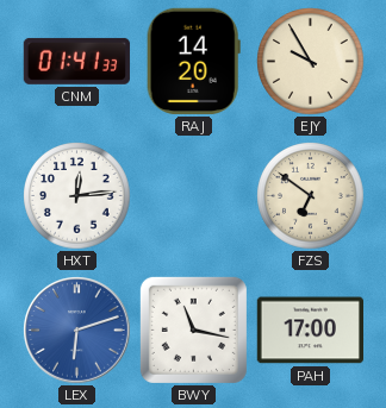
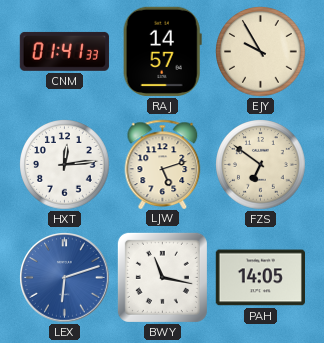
RAJ: 14:20 -> 14:57
LJW: none -> 5:12
PAH: 17:00 -> 14:05
